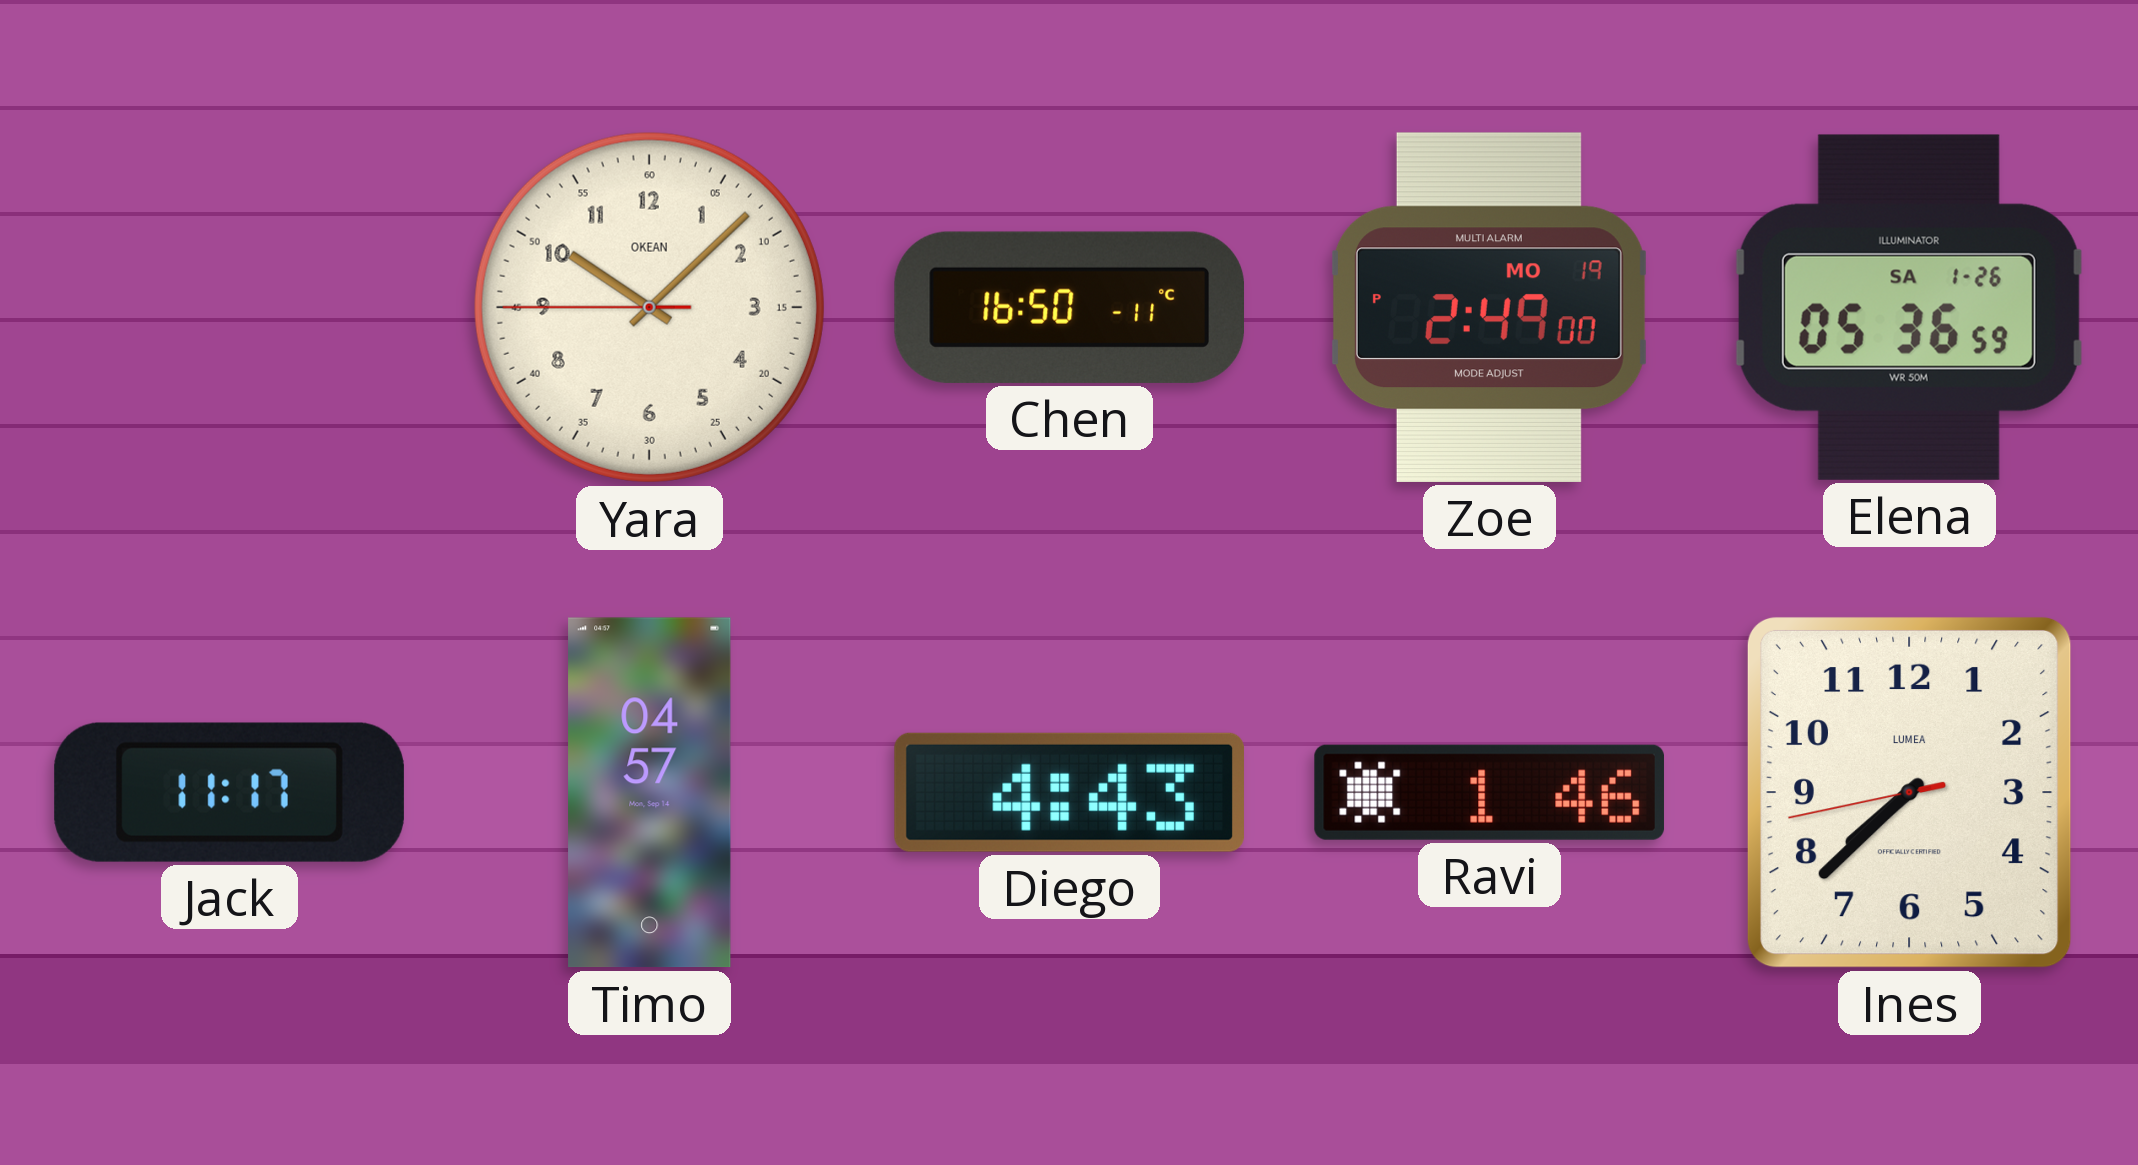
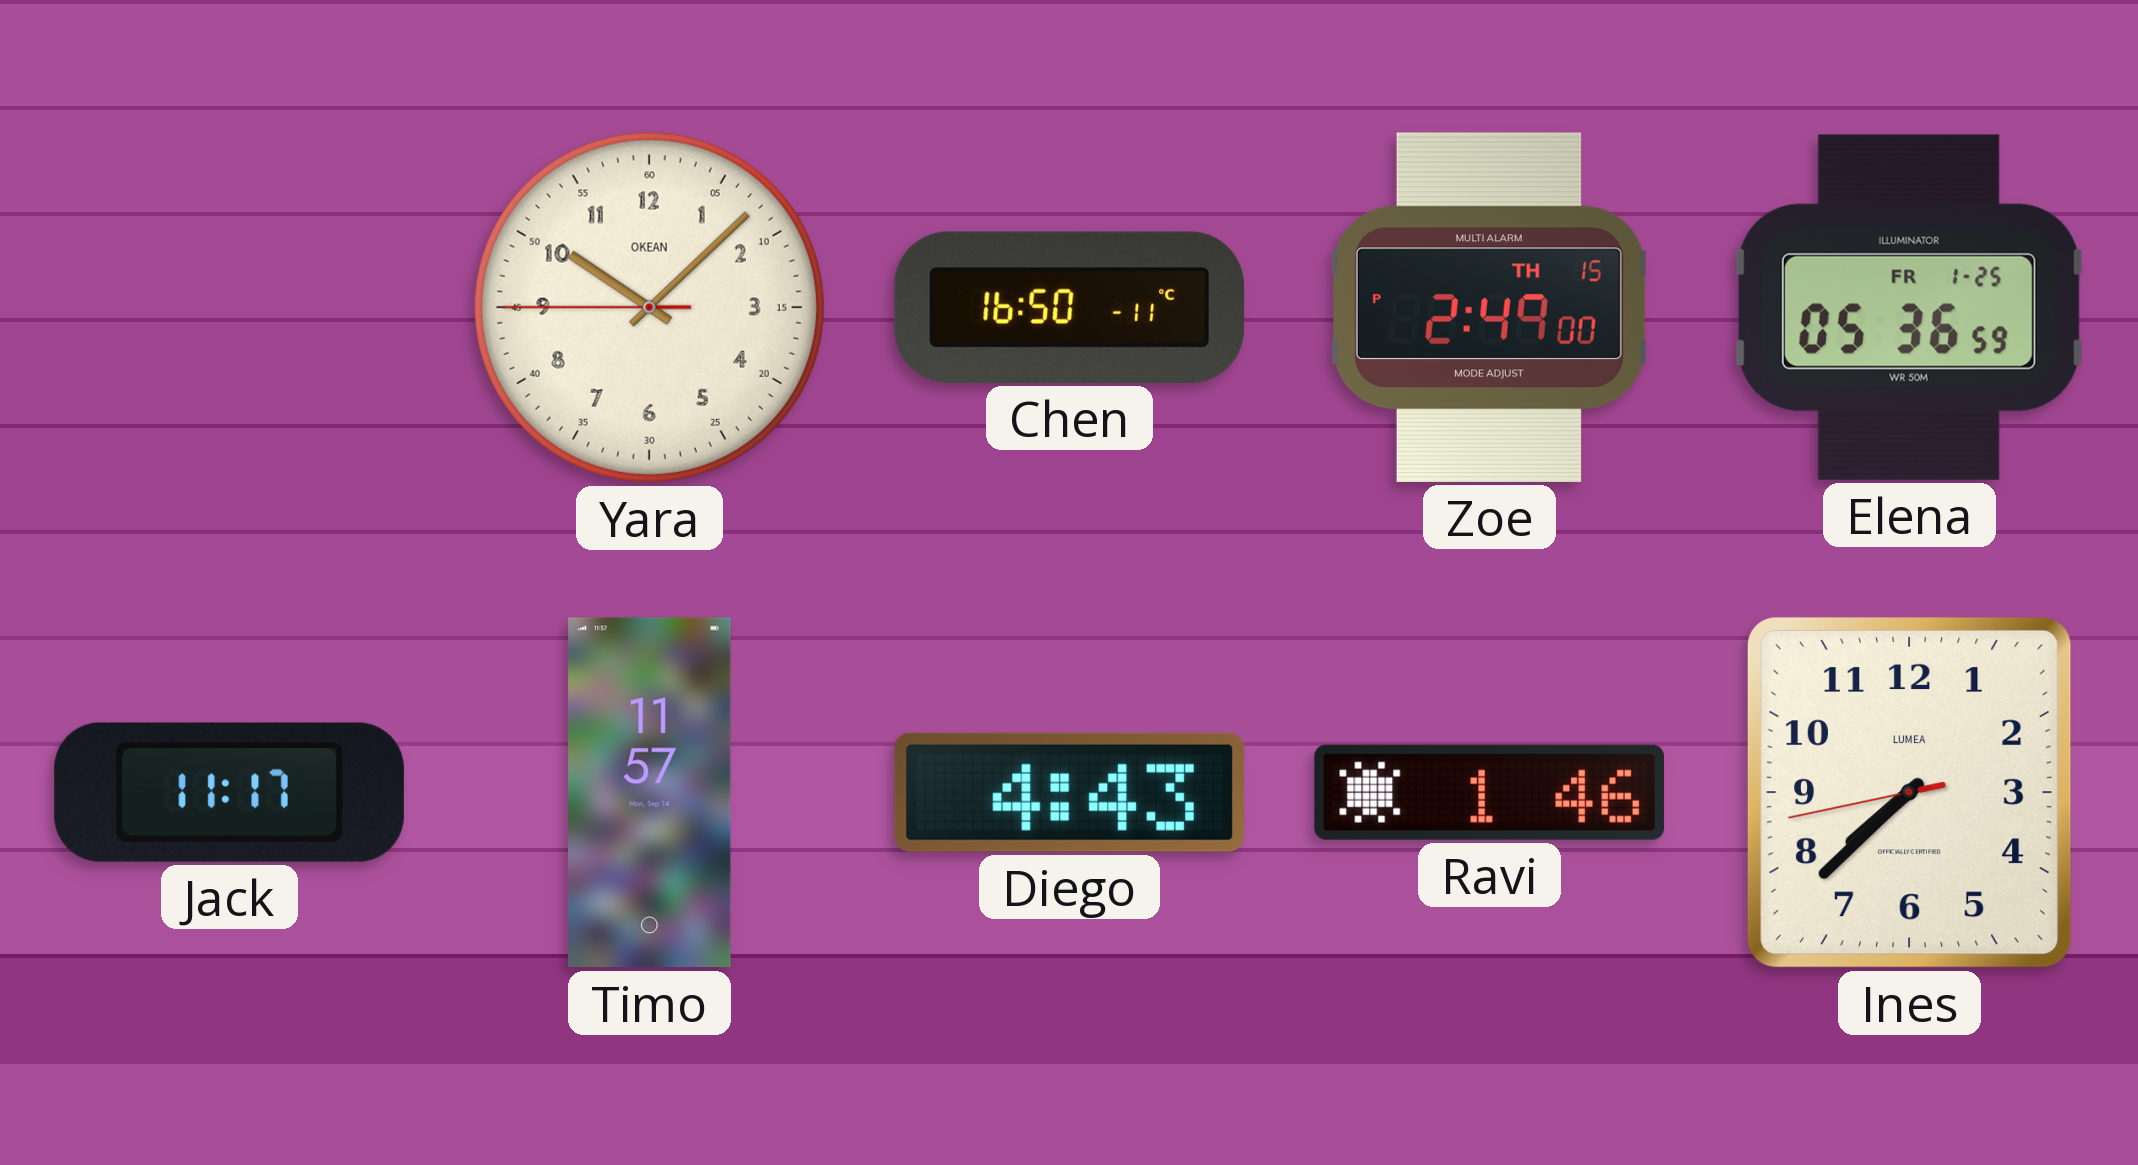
Zoe date: MO 19 -> TH 15
Elena date: SA 1-26 -> FR 1-25
Timo: 04:57 -> 11:57
